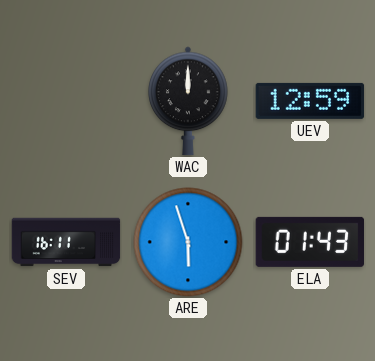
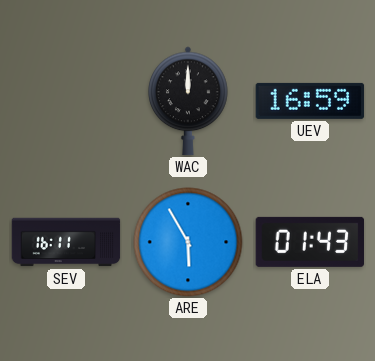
UEV: 12:59 -> 16:59
ARE: 5:57 -> 5:55
